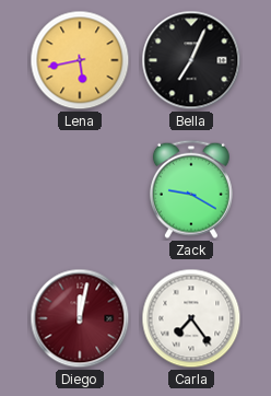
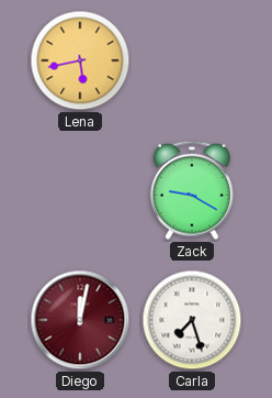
Bella: 7:04 -> none
Carla: 7:24 -> 7:27
